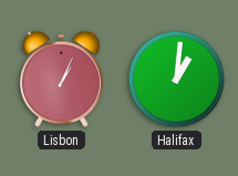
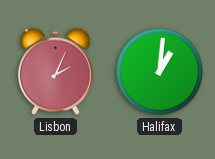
Lisbon: 1:04 -> 2:04
